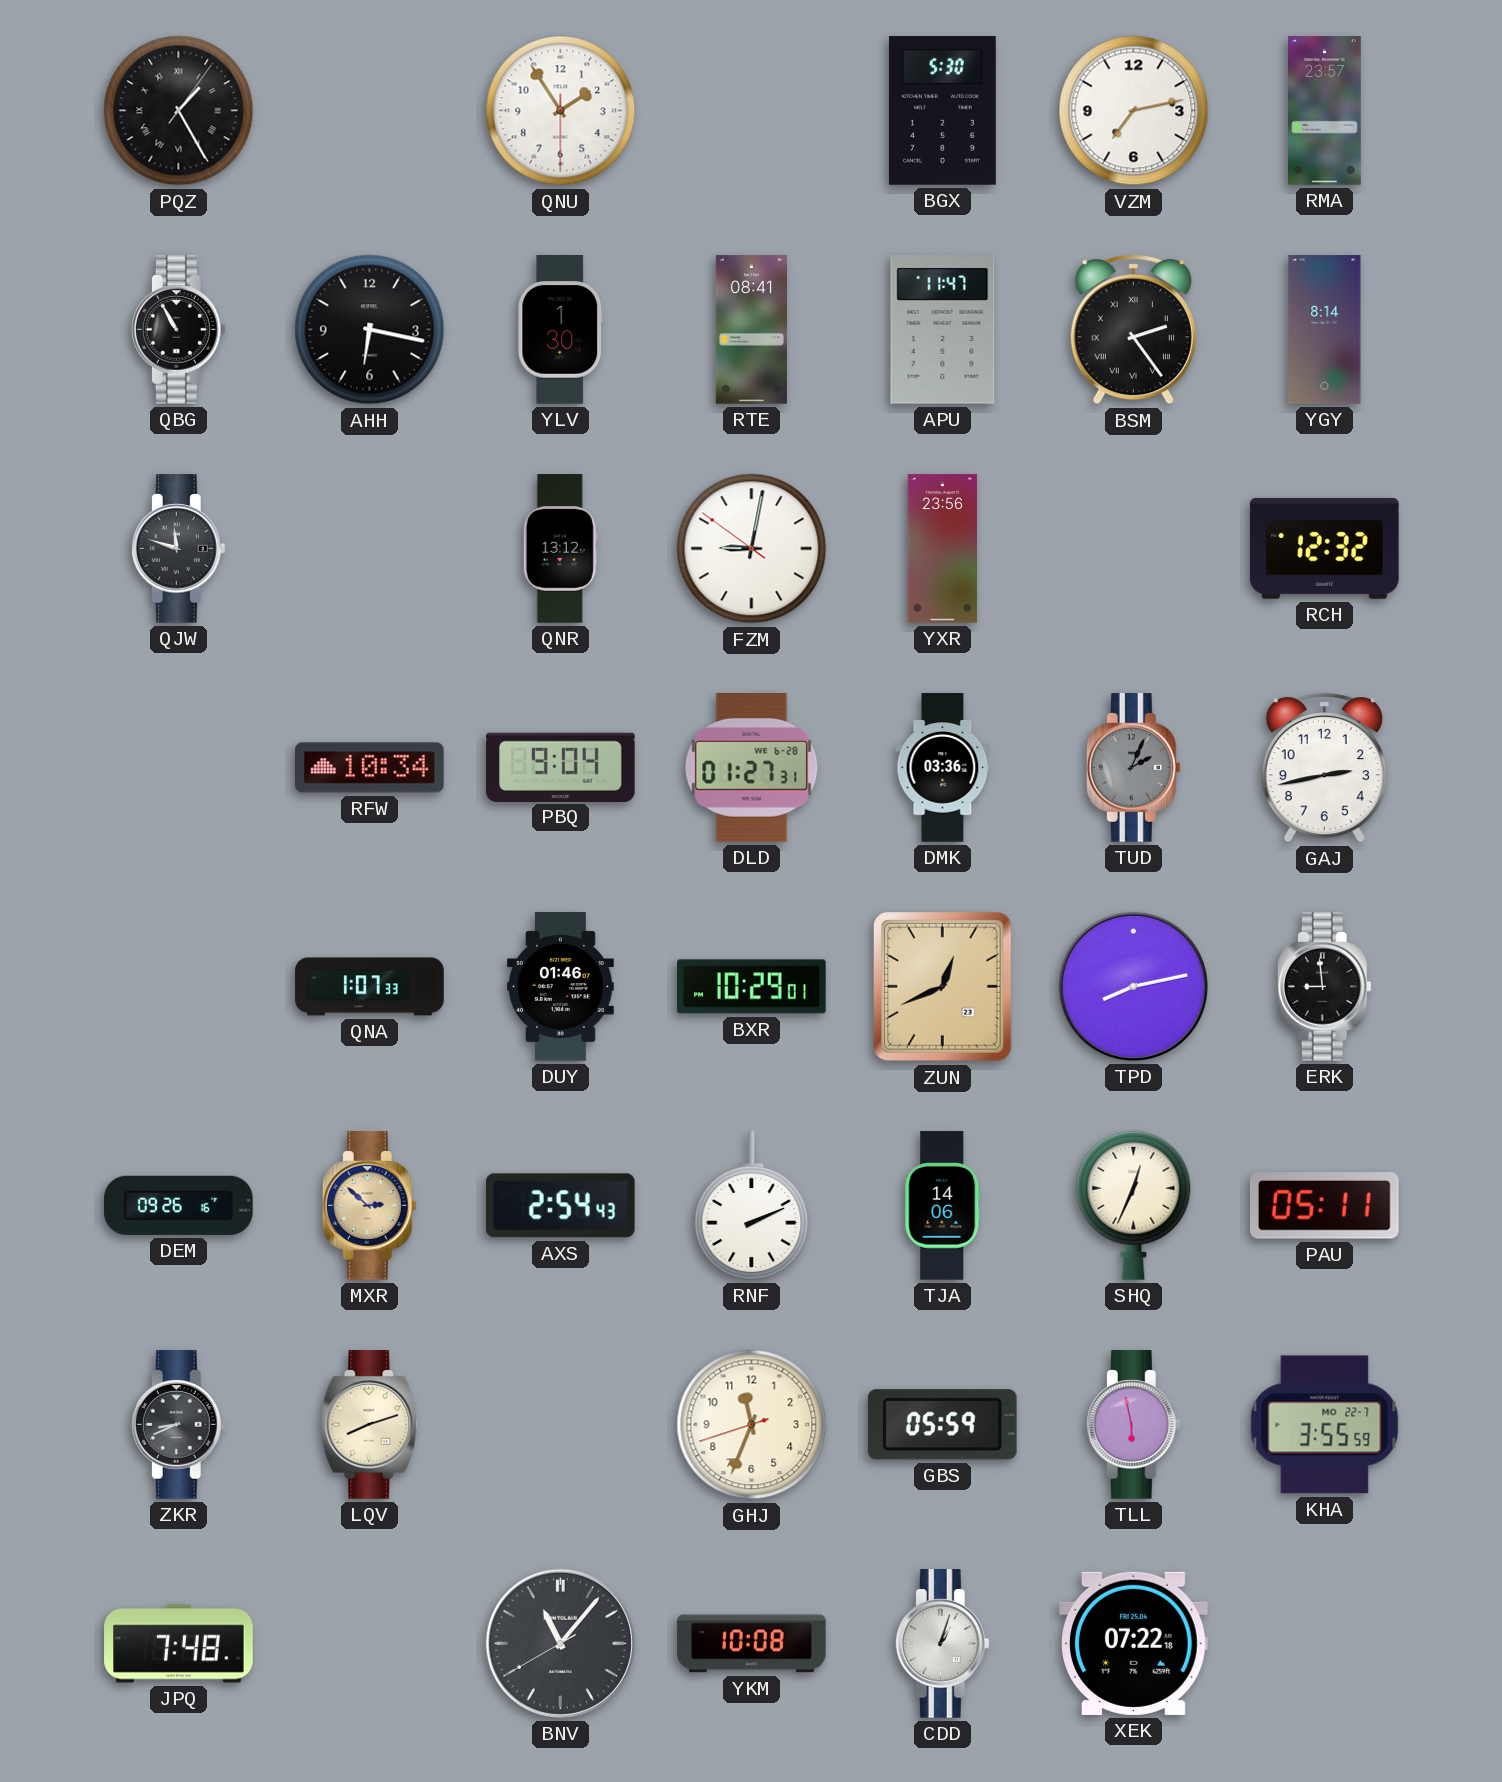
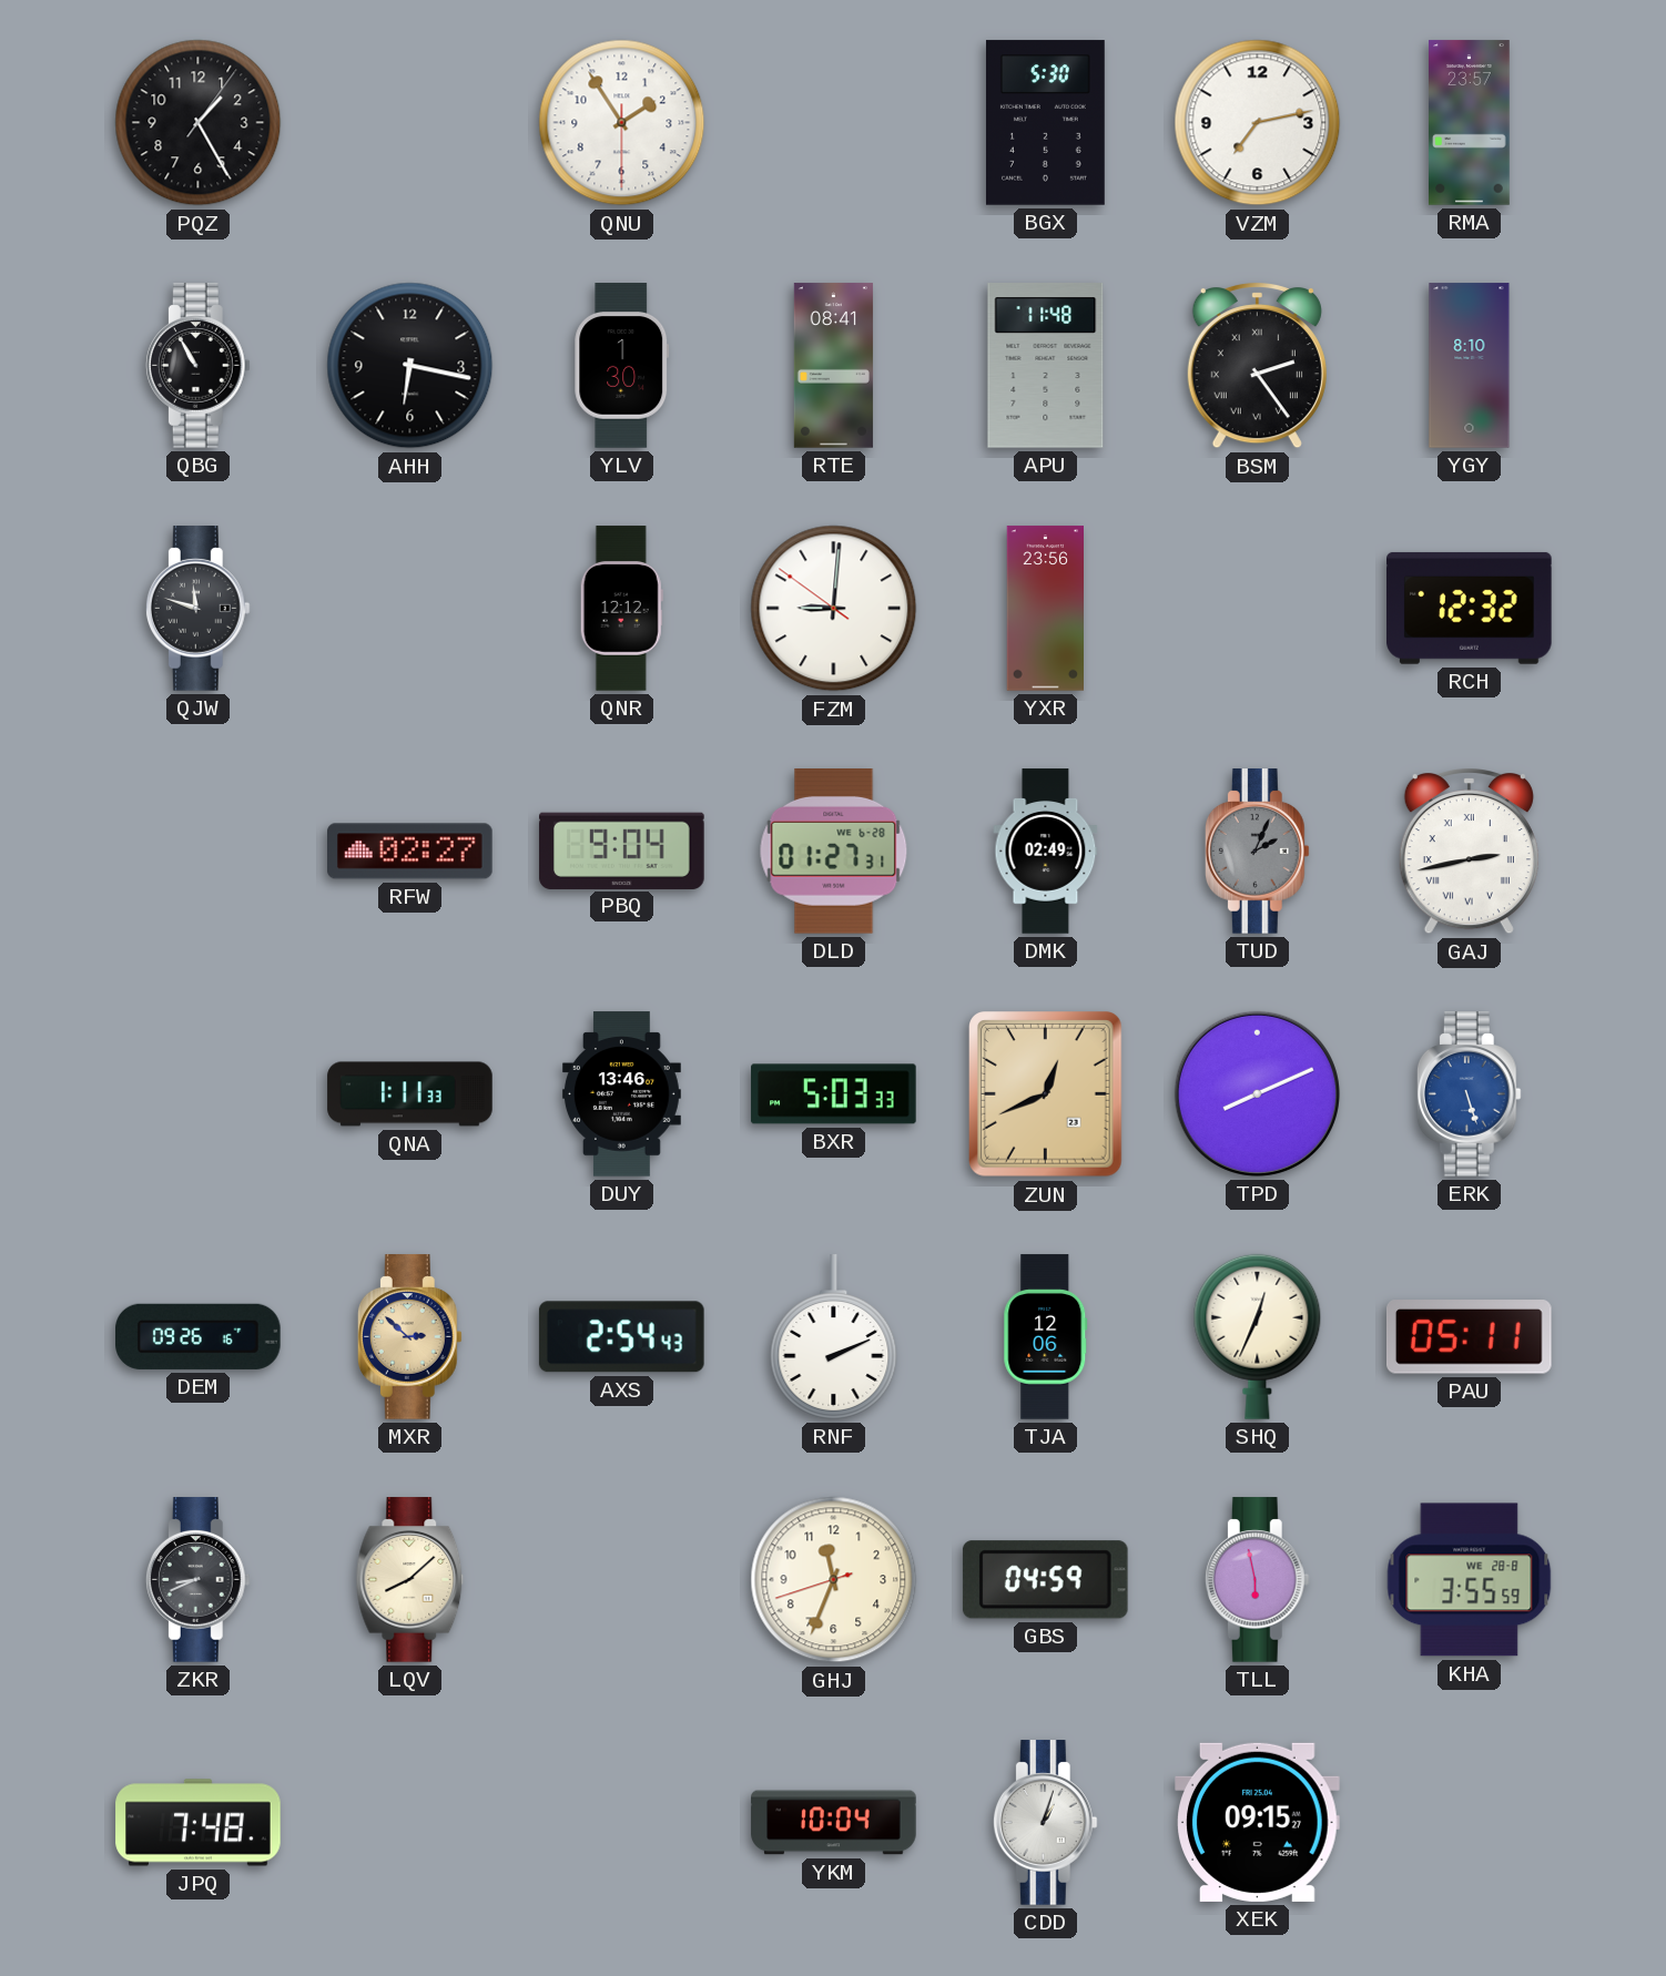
PQZ numerals: Roman -> Arabic
APU: 11:47 -> 11:48
YGY: 8:14 -> 8:10
QNR: 13:12 -> 12:12
FZM: 9:01 -> 9:00
RFW: 10:34 -> 02:27
DMK: 03:36 -> 02:49
GAJ numerals: Arabic -> Roman
QNA: 1:07 -> 1:11
DUY: 01:46 -> 13:46
BXR: 10:29 -> 5:03
TPD: 8:13 -> 8:11
ERK: 8:59 -> 5:27
ERK dial: black -> blue
TJA: 14:06 -> 12:06
LQV: 8:12 -> 8:08
GBS: 05:59 -> 04:59
KHA date: MO 22-7 -> WE 28-8
BNV: 11:06 -> none
YKM: 10:08 -> 10:04
XEK: 07:22 -> 09:15
